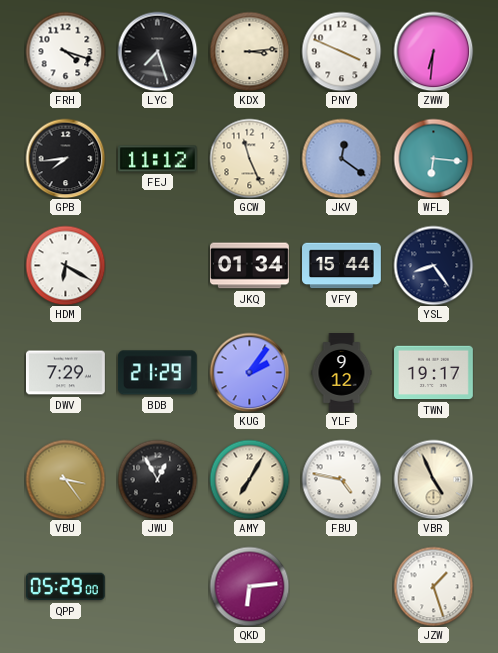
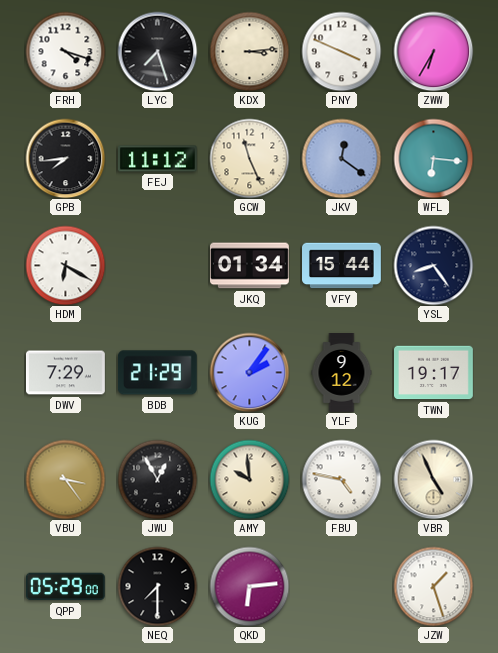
ZWW: 6:31 -> 6:35
AMY: 7:05 -> 9:59
NEQ: none -> 7:30
